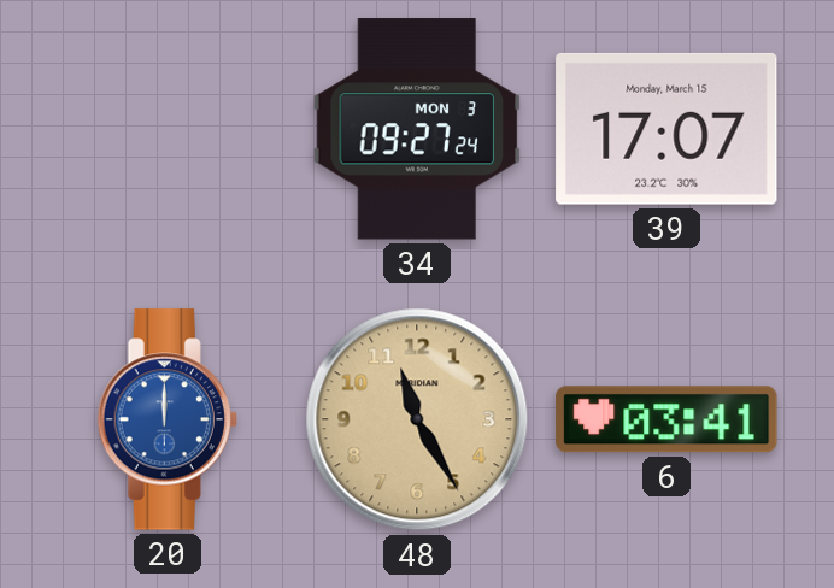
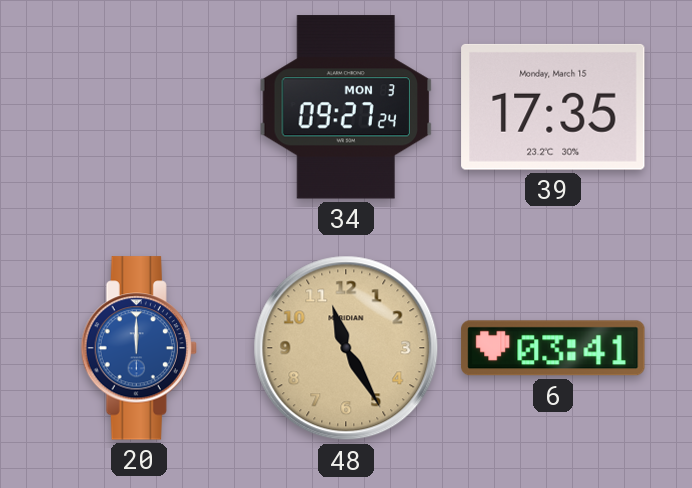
39: 17:07 -> 17:35
